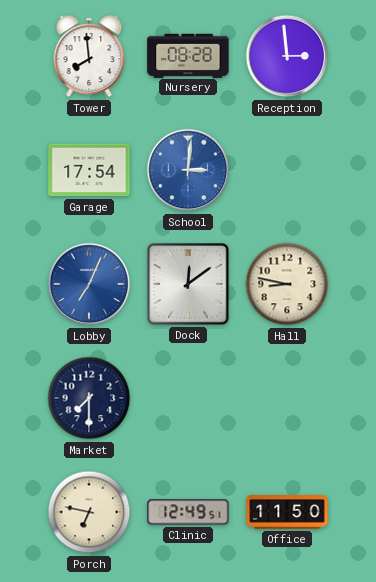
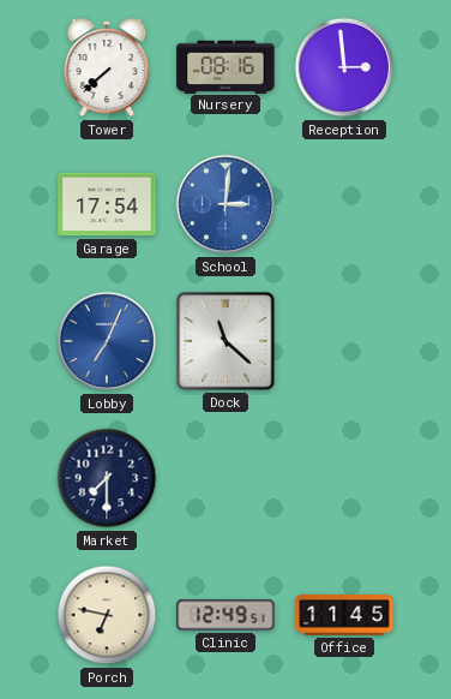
Tower: 7:59 -> 7:38
Nursery: 08:28 -> 08:16
Dock: 12:09 -> 11:22
Hall: 8:47 -> none
Office: 11:50 -> 11:45
